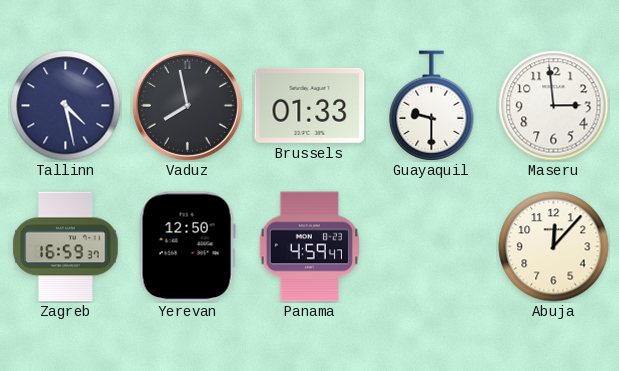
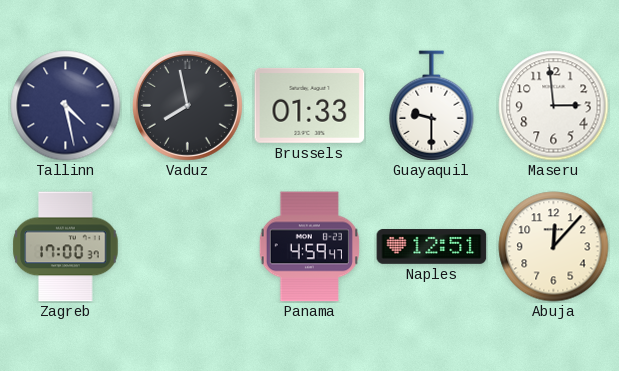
Zagreb: 16:59 -> 17:00
Yerevan: 12:50 -> none
Naples: none -> 12:51
